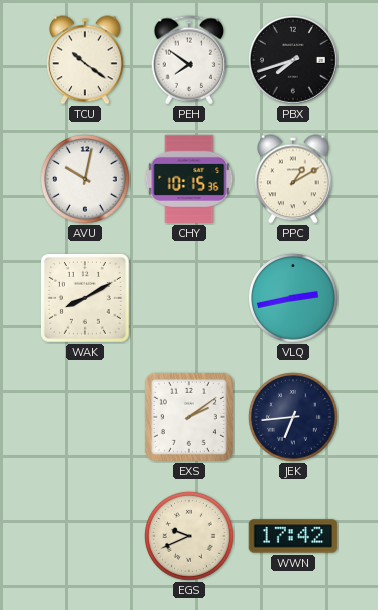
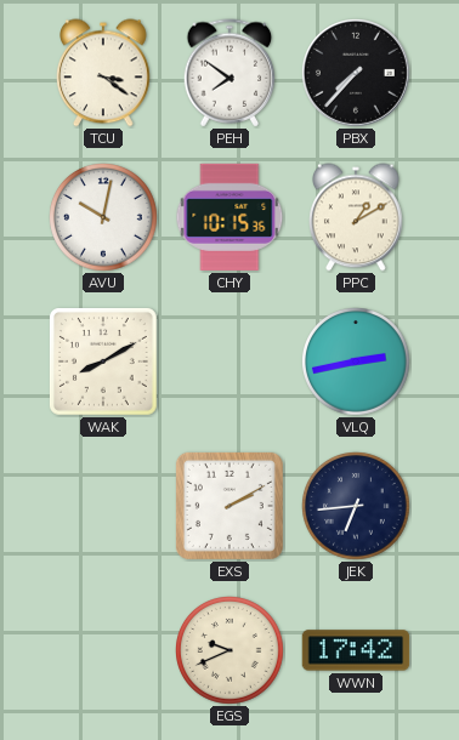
TCU: 10:21 -> 3:21
PBX: 7:42 -> 7:37
EXS: 2:09 -> 2:10
